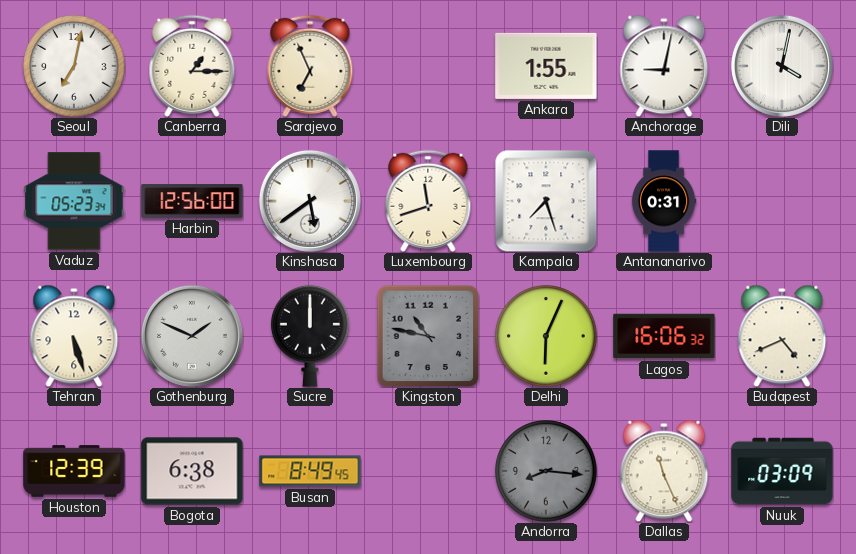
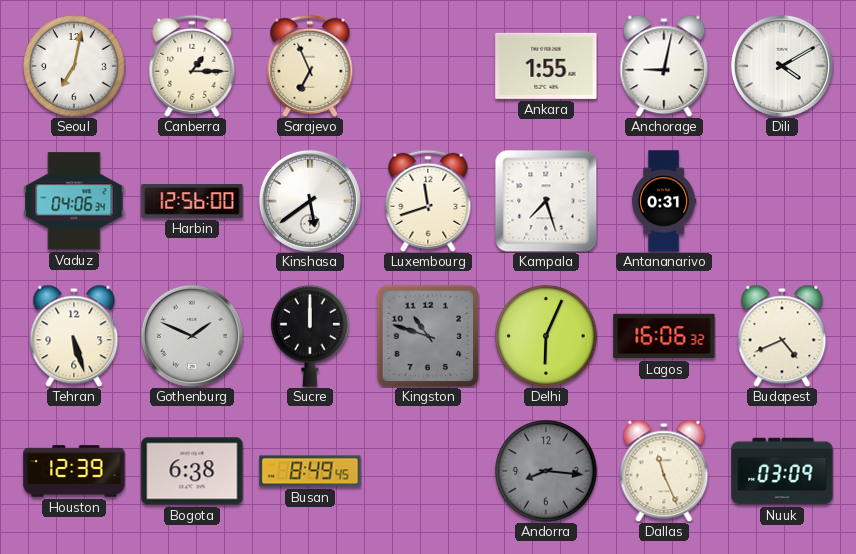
Dili: 4:02 -> 4:10
Vaduz: 05:23 -> 04:06
Kingston: 10:47 -> 10:48
